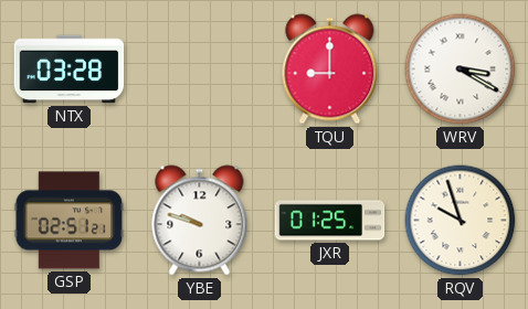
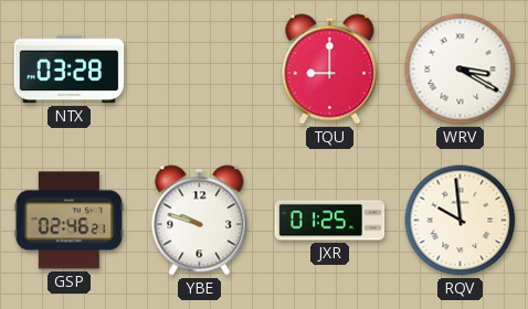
GSP: 02:51 -> 02:46
RQV: 9:57 -> 9:59
